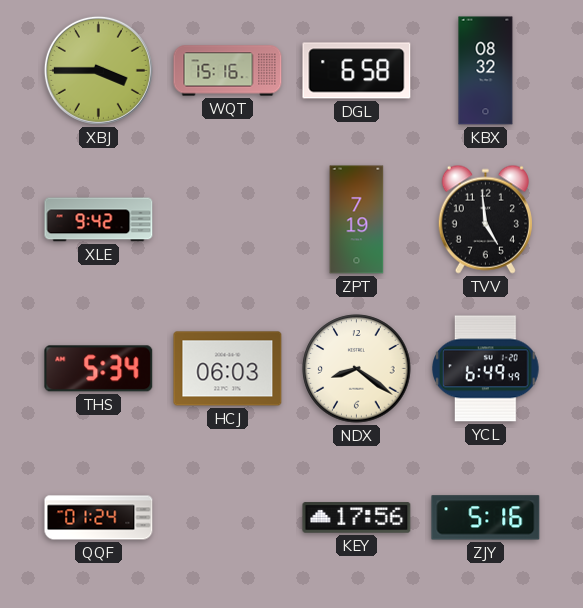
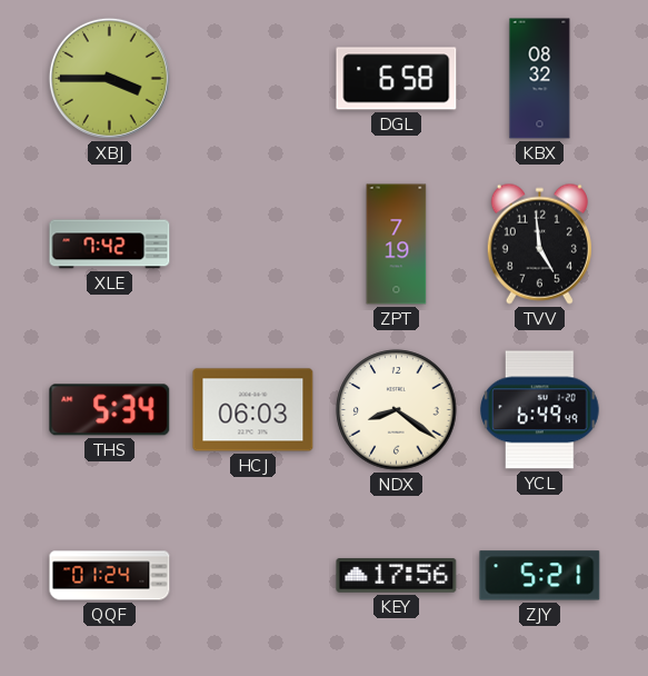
WQT: 15:16 -> none
XLE: 9:42 -> 7:42
ZJY: 5:16 -> 5:21
